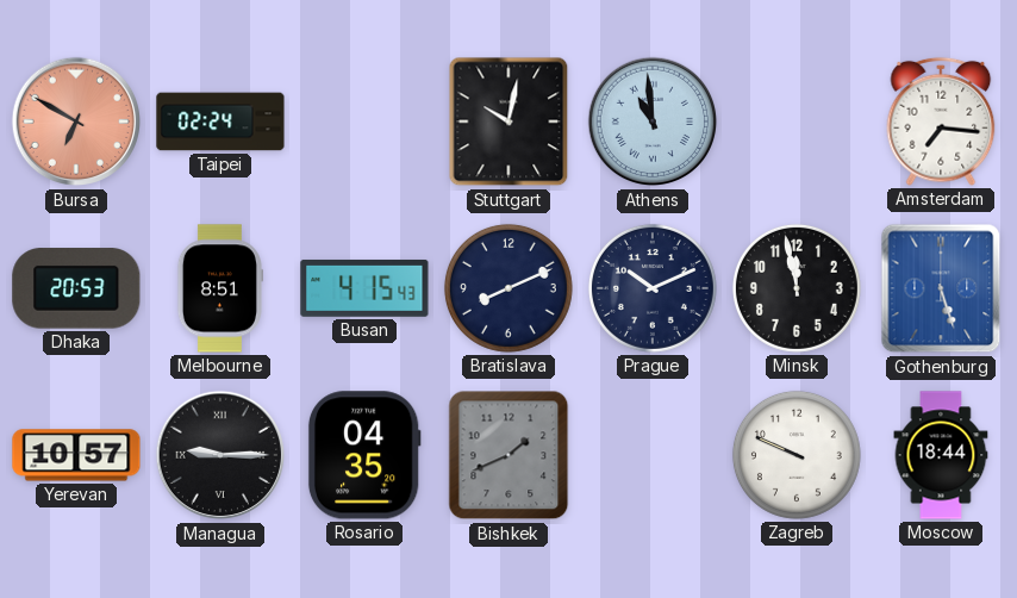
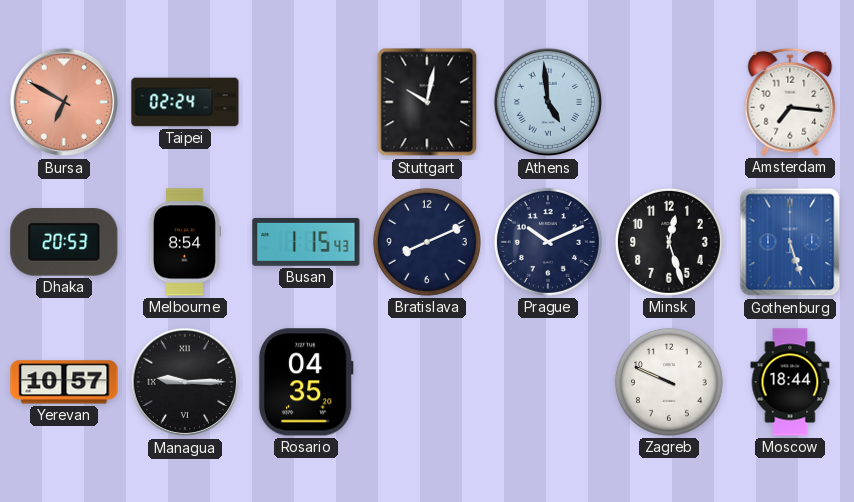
Athens: 10:59 -> 4:59
Melbourne: 8:51 -> 8:54
Busan: 4:15 -> 1:15
Minsk: 11:58 -> 12:27
Bishkek: 1:41 -> none
